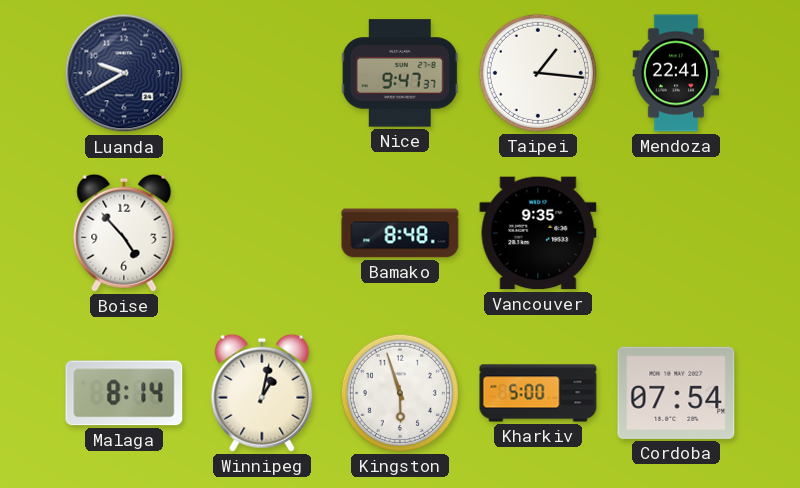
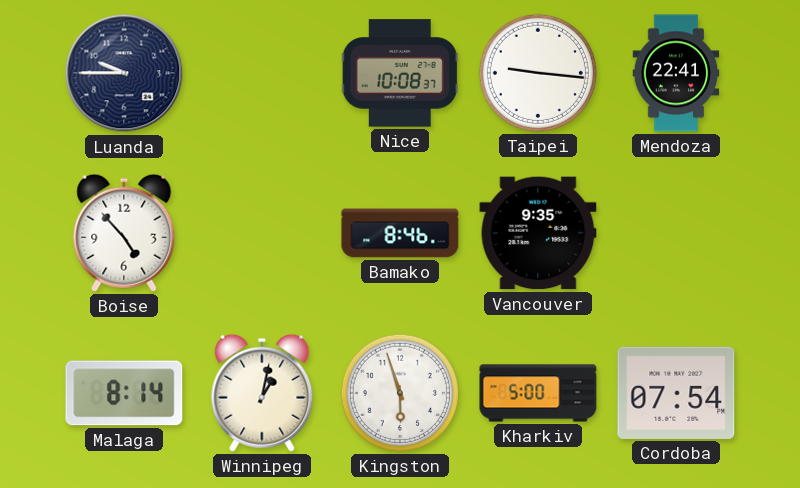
Luanda: 9:40 -> 9:45
Nice: 9:47 -> 10:08
Taipei: 1:16 -> 9:16
Bamako: 8:48 -> 8:46
